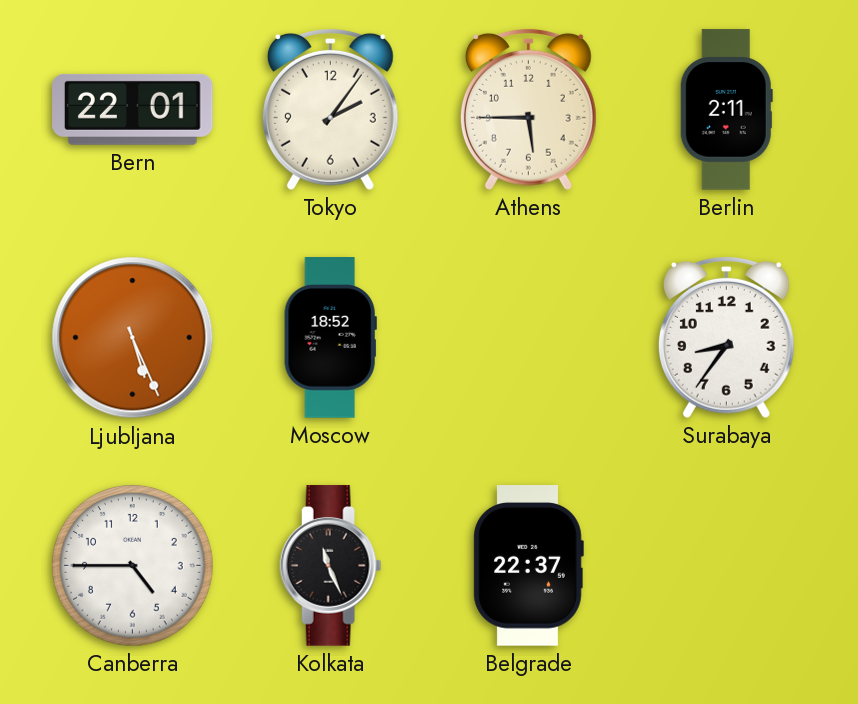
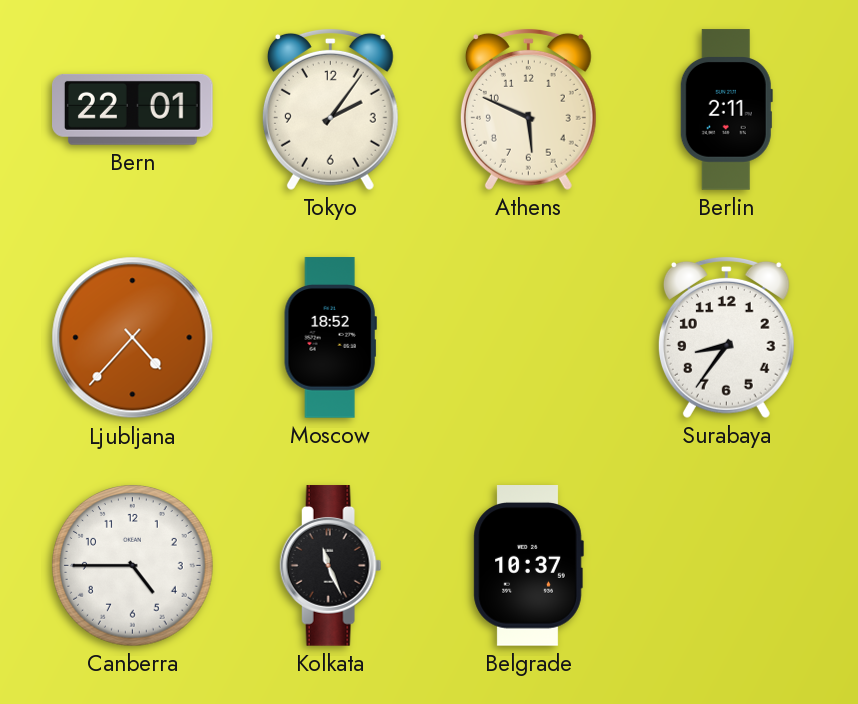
Athens: 5:45 -> 5:49
Ljubljana: 5:26 -> 4:37
Belgrade: 22:37 -> 10:37
